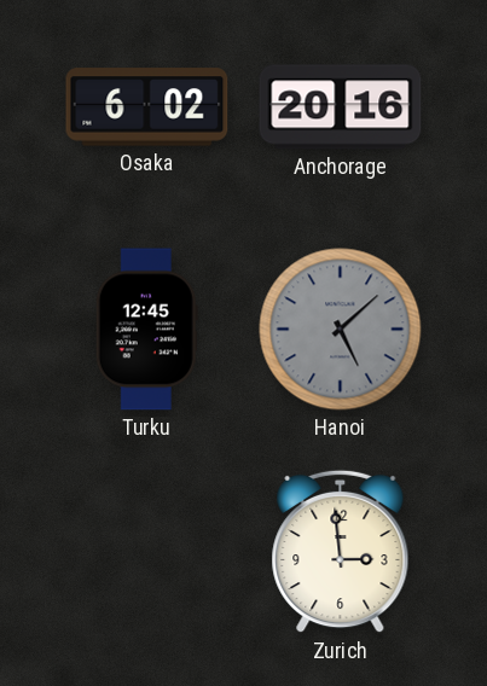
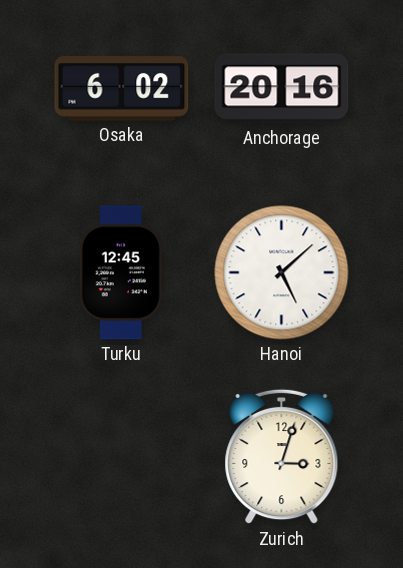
Hanoi dial: grey -> white
Zurich: 2:59 -> 3:03
